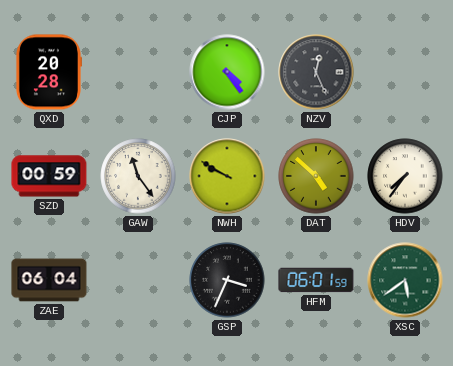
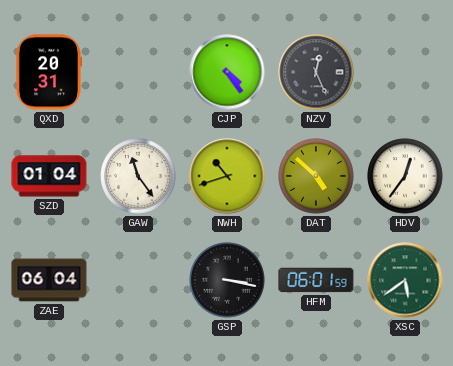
QXD: 20:28 -> 20:31
SZD: 00:59 -> 01:04
NWH: 9:50 -> 10:42
HDV: 7:36 -> 12:36
GSP: 3:34 -> 3:17
